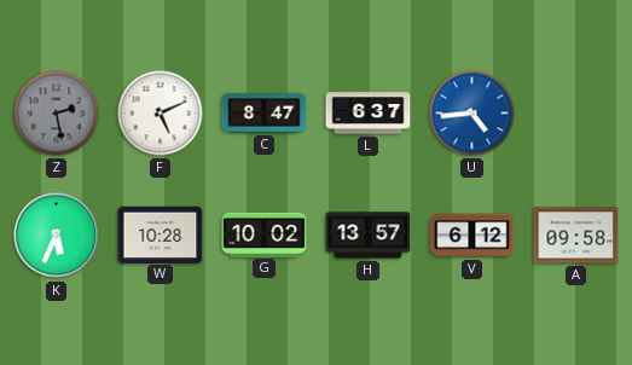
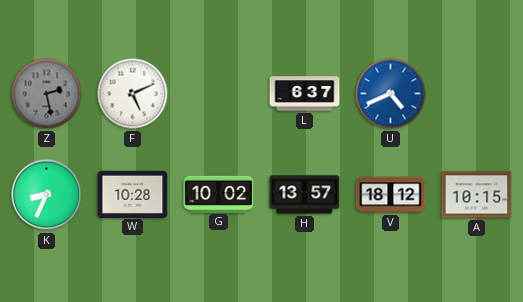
C: 8:47 -> none
U: 4:44 -> 4:41
K: 5:34 -> 8:34
V: 6:12 -> 18:12
A: 09:58 -> 10:15
